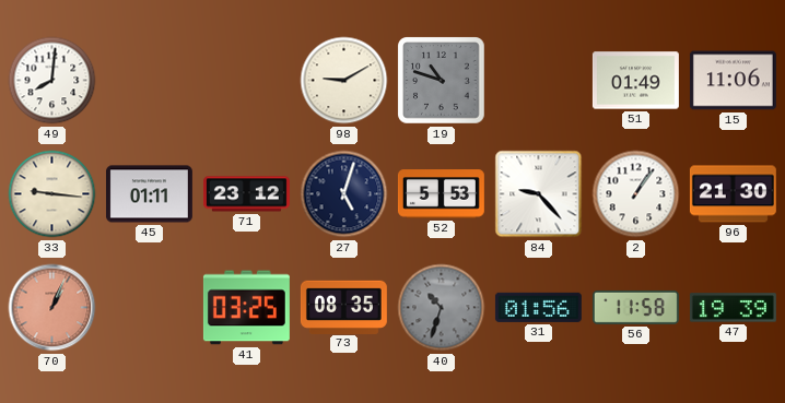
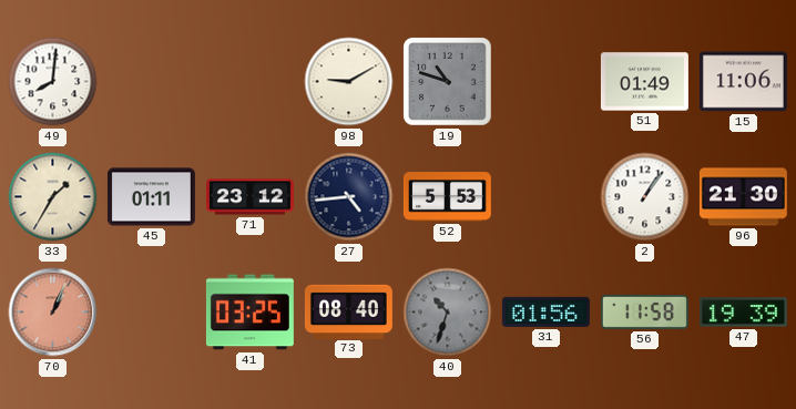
33: 9:16 -> 1:35
27: 5:03 -> 4:44
84: 9:23 -> none
73: 08:35 -> 08:40
